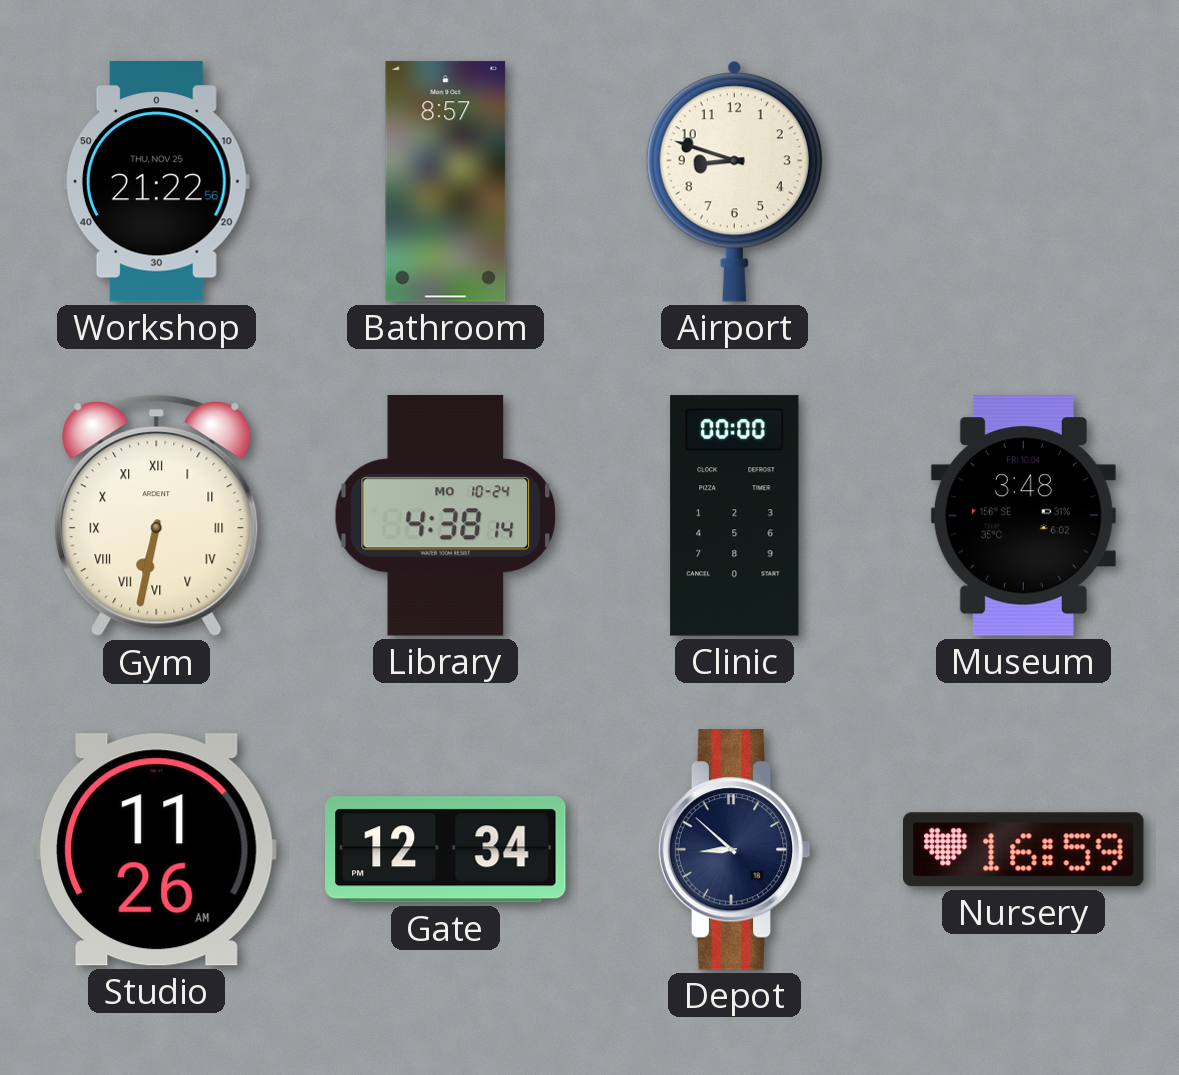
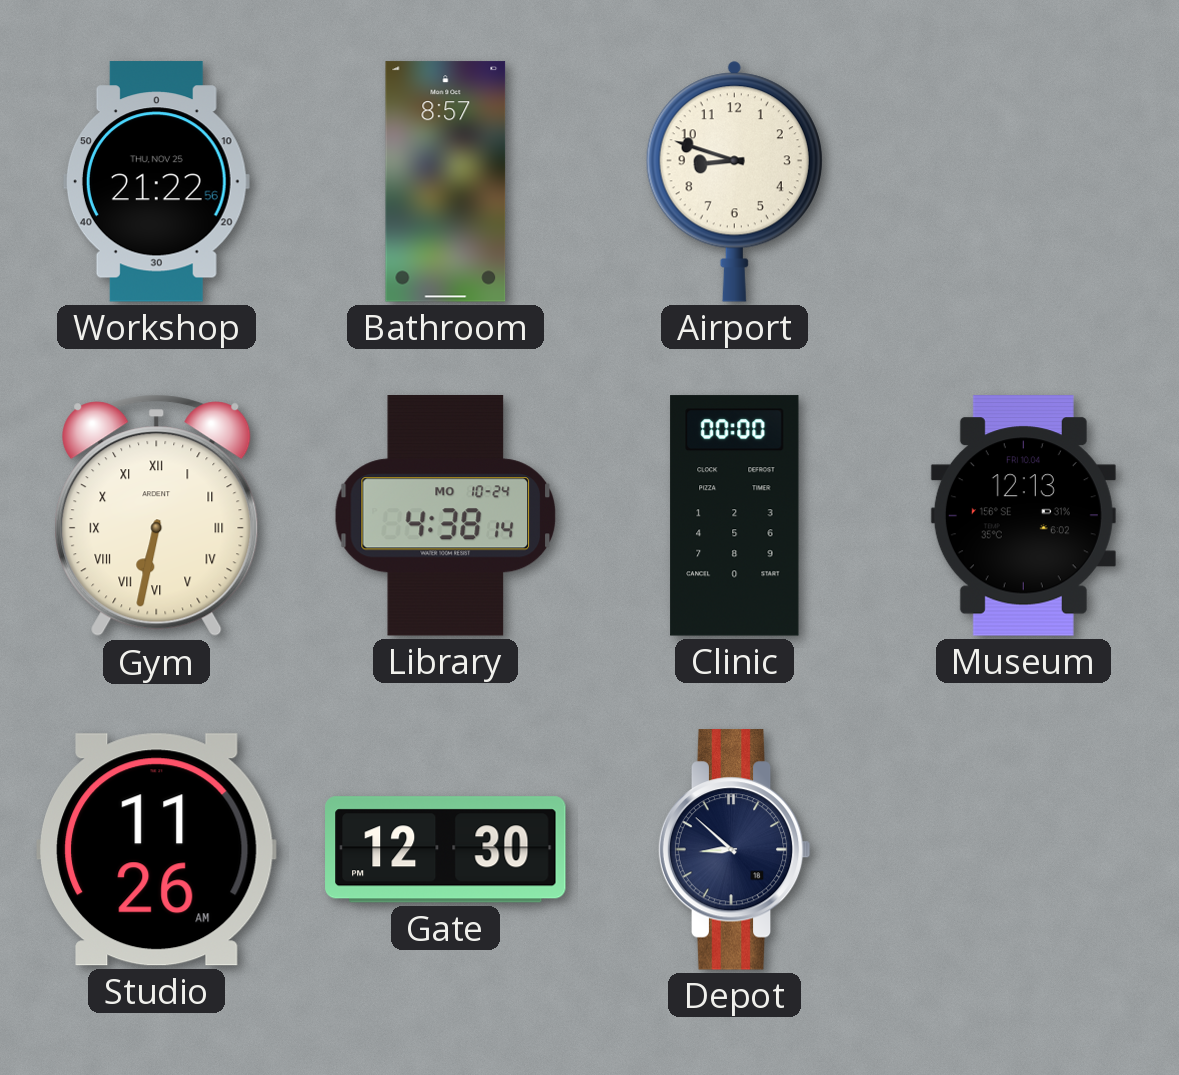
Museum: 3:48 -> 12:13
Gate: 12:34 -> 12:30
Nursery: 16:59 -> none
